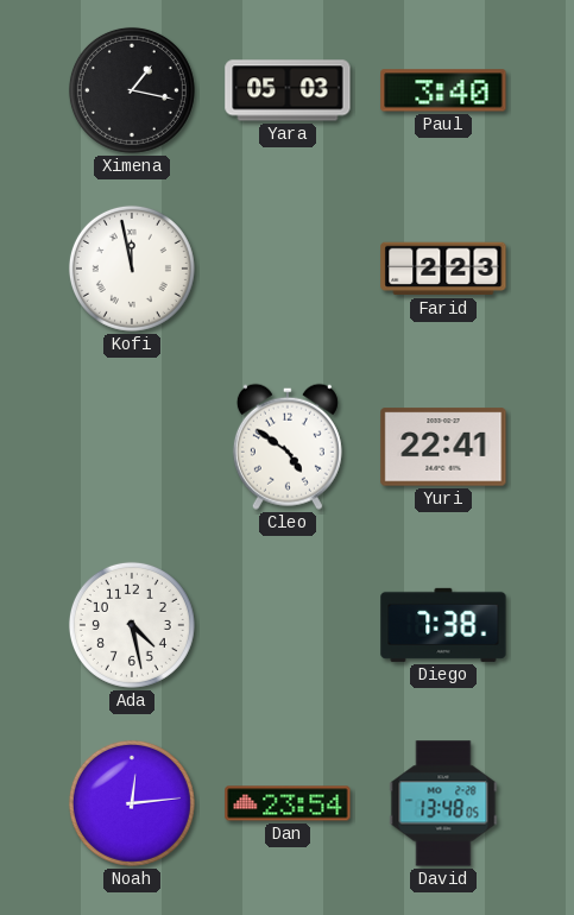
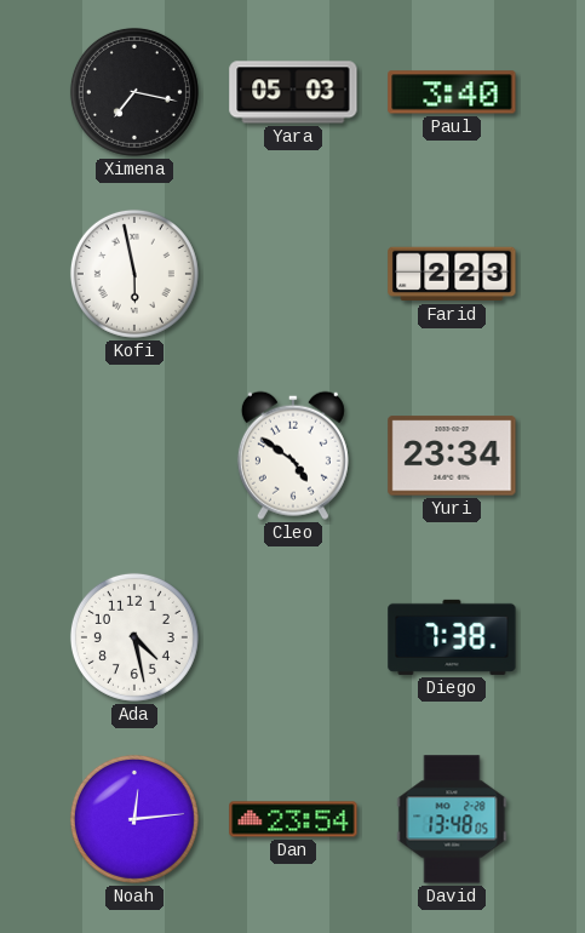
Ximena: 1:17 -> 7:17
Kofi: 11:58 -> 5:58
Yuri: 22:41 -> 23:34
